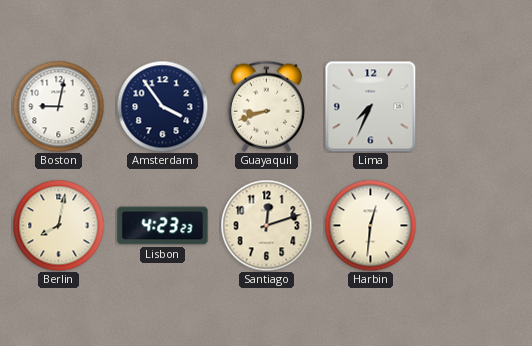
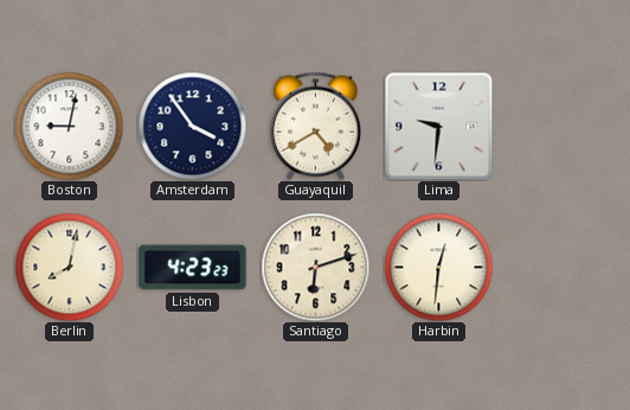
Guayaquil: 8:42 -> 4:40
Lima: 7:34 -> 9:31
Santiago: 12:12 -> 6:12
